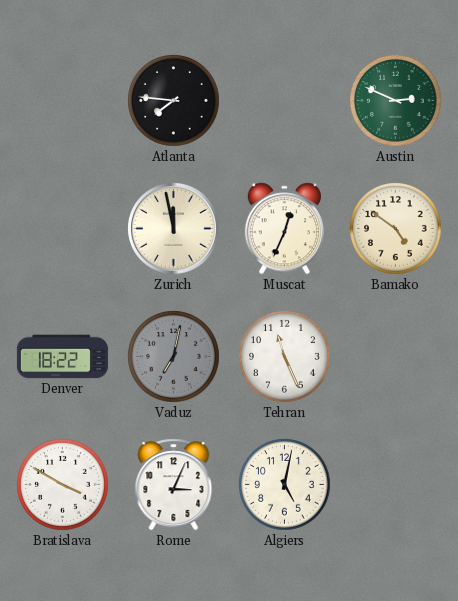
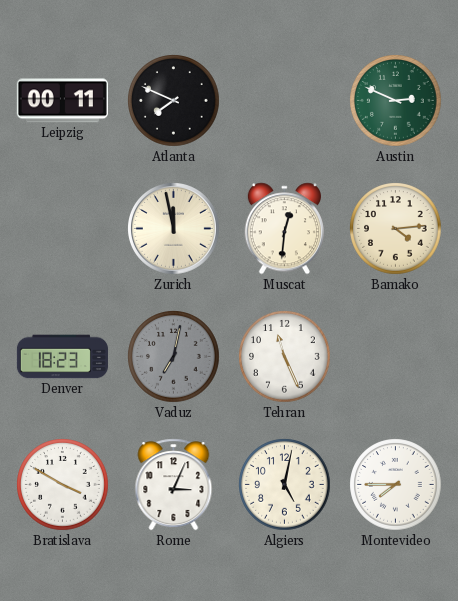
Leipzig: none -> 00:11
Atlanta: 7:46 -> 7:49
Muscat: 12:34 -> 12:31
Bamako: 4:51 -> 4:14
Denver: 18:22 -> 18:23
Montevideo: none -> 7:45
